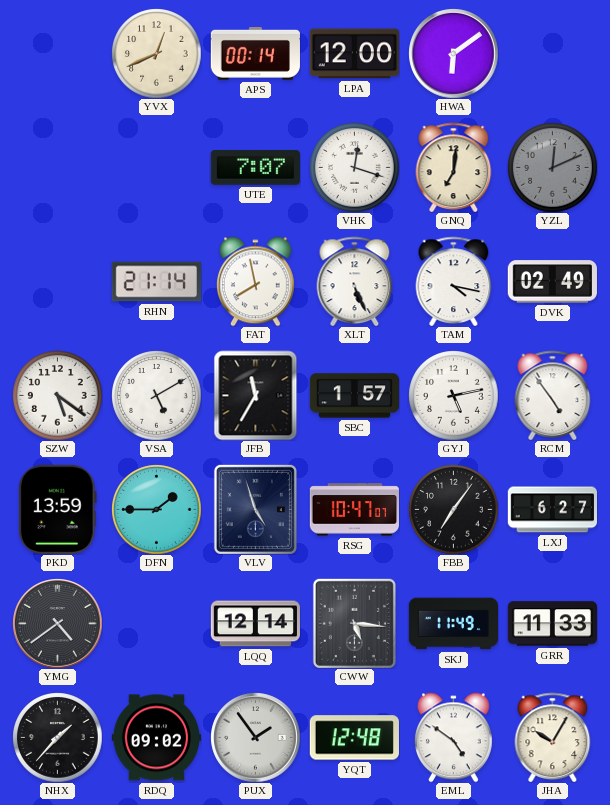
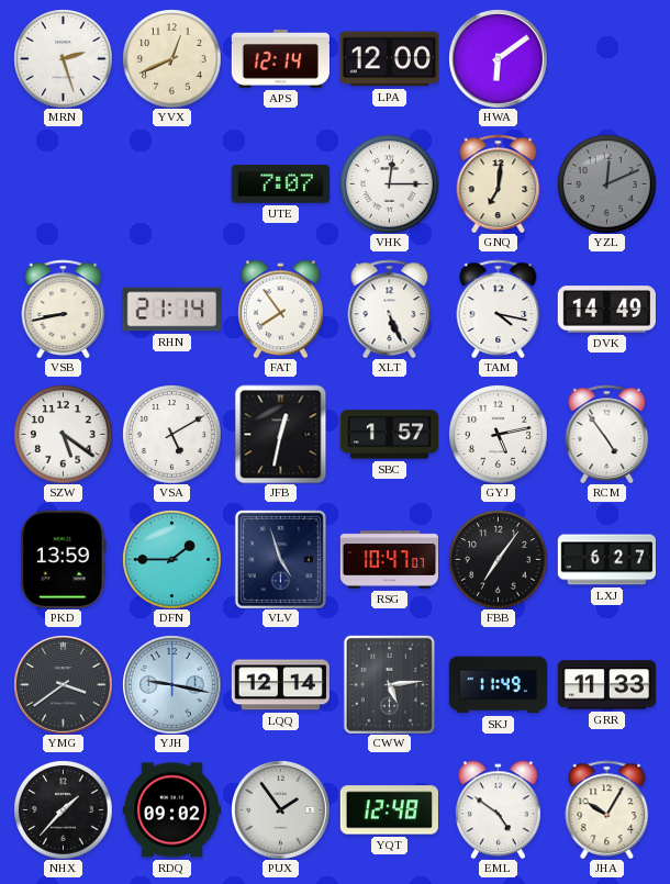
MRN: none -> 2:27
APS: 00:14 -> 12:14
VHK: 12:18 -> 12:15
VSB: none -> 8:43
FAT: 7:58 -> 7:54
DVK: 02:49 -> 14:49
JFB: 11:35 -> 12:32
YMG: 4:39 -> 3:39
YJH: none -> 9:17
CWW: 5:16 -> 5:14
